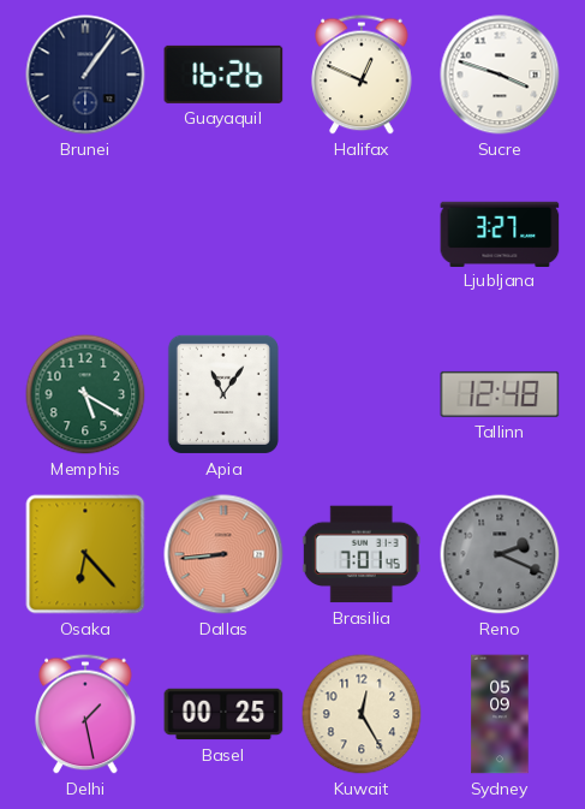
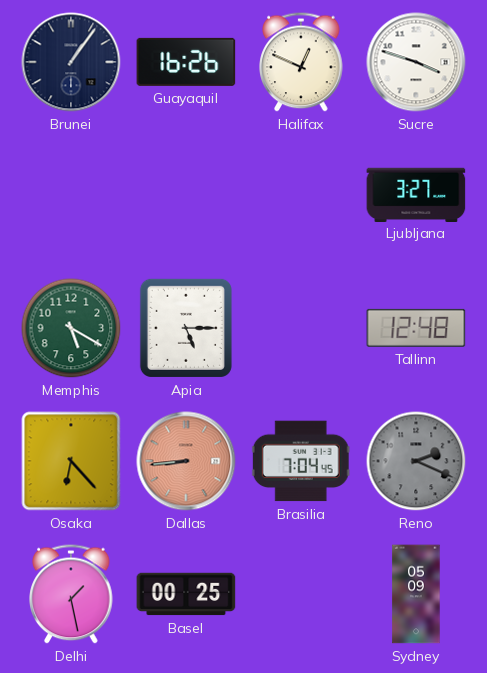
Apia: 11:06 -> 5:15
Brasilia: 7:01 -> 7:04
Kuwait: 12:25 -> none
